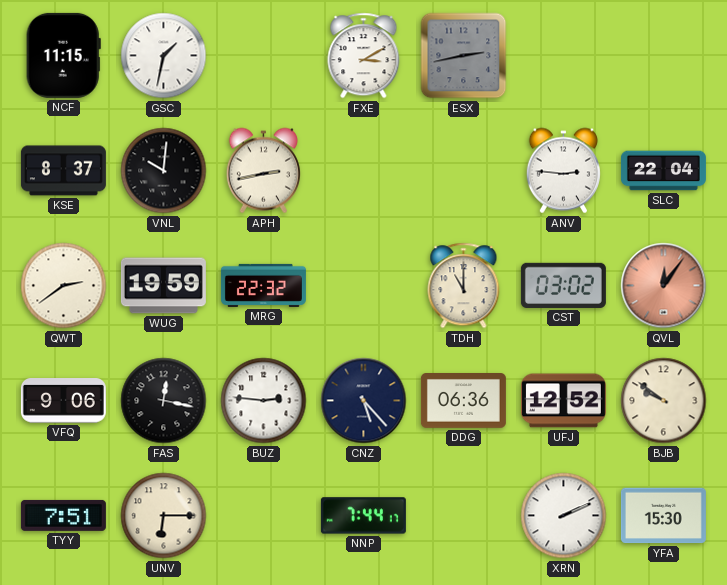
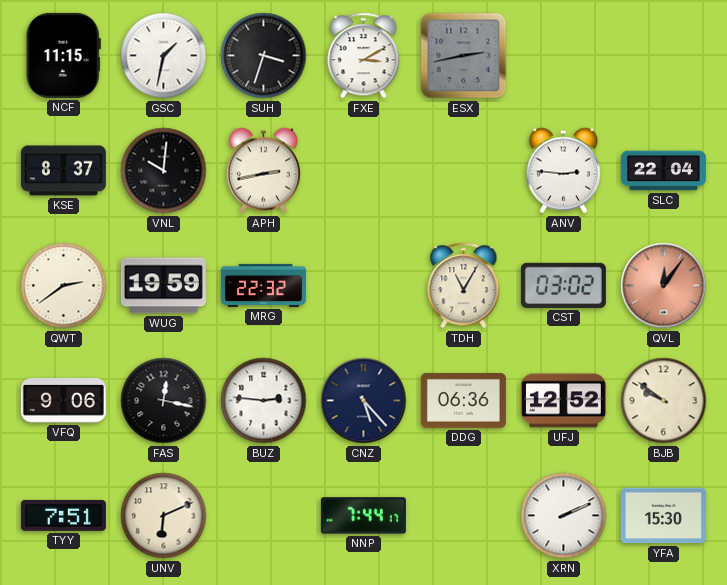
SUH: none -> 3:33
TDH: 11:00 -> 11:05
UNV: 6:15 -> 6:11
